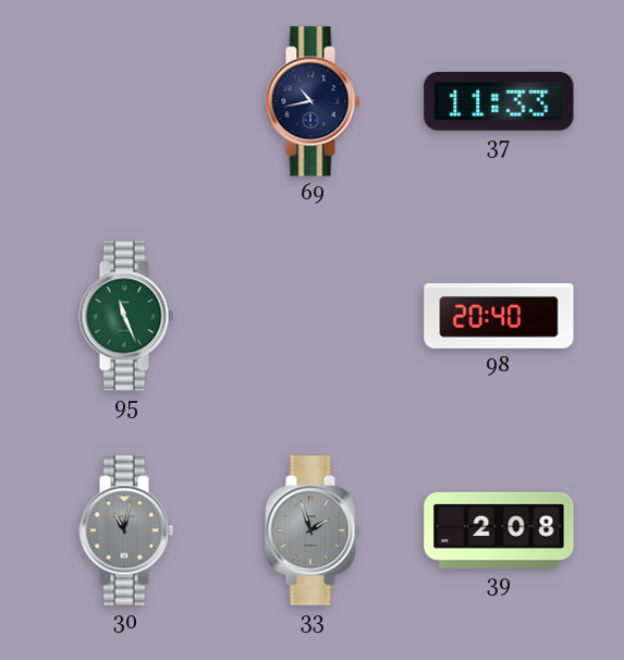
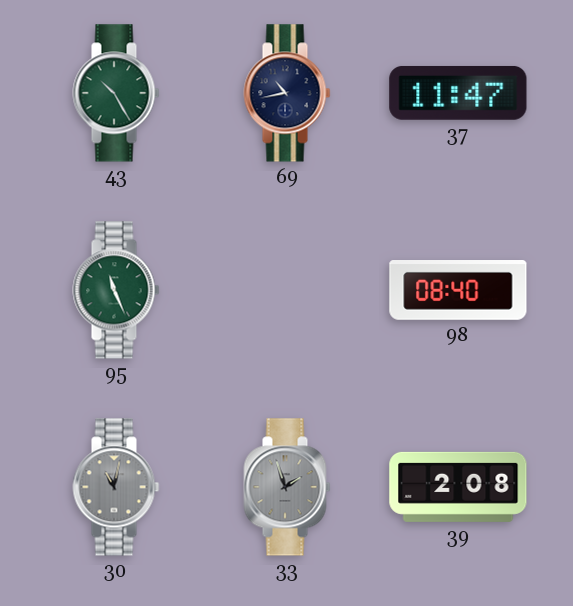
43: none -> 10:25
37: 11:33 -> 11:47
98: 20:40 -> 08:40
